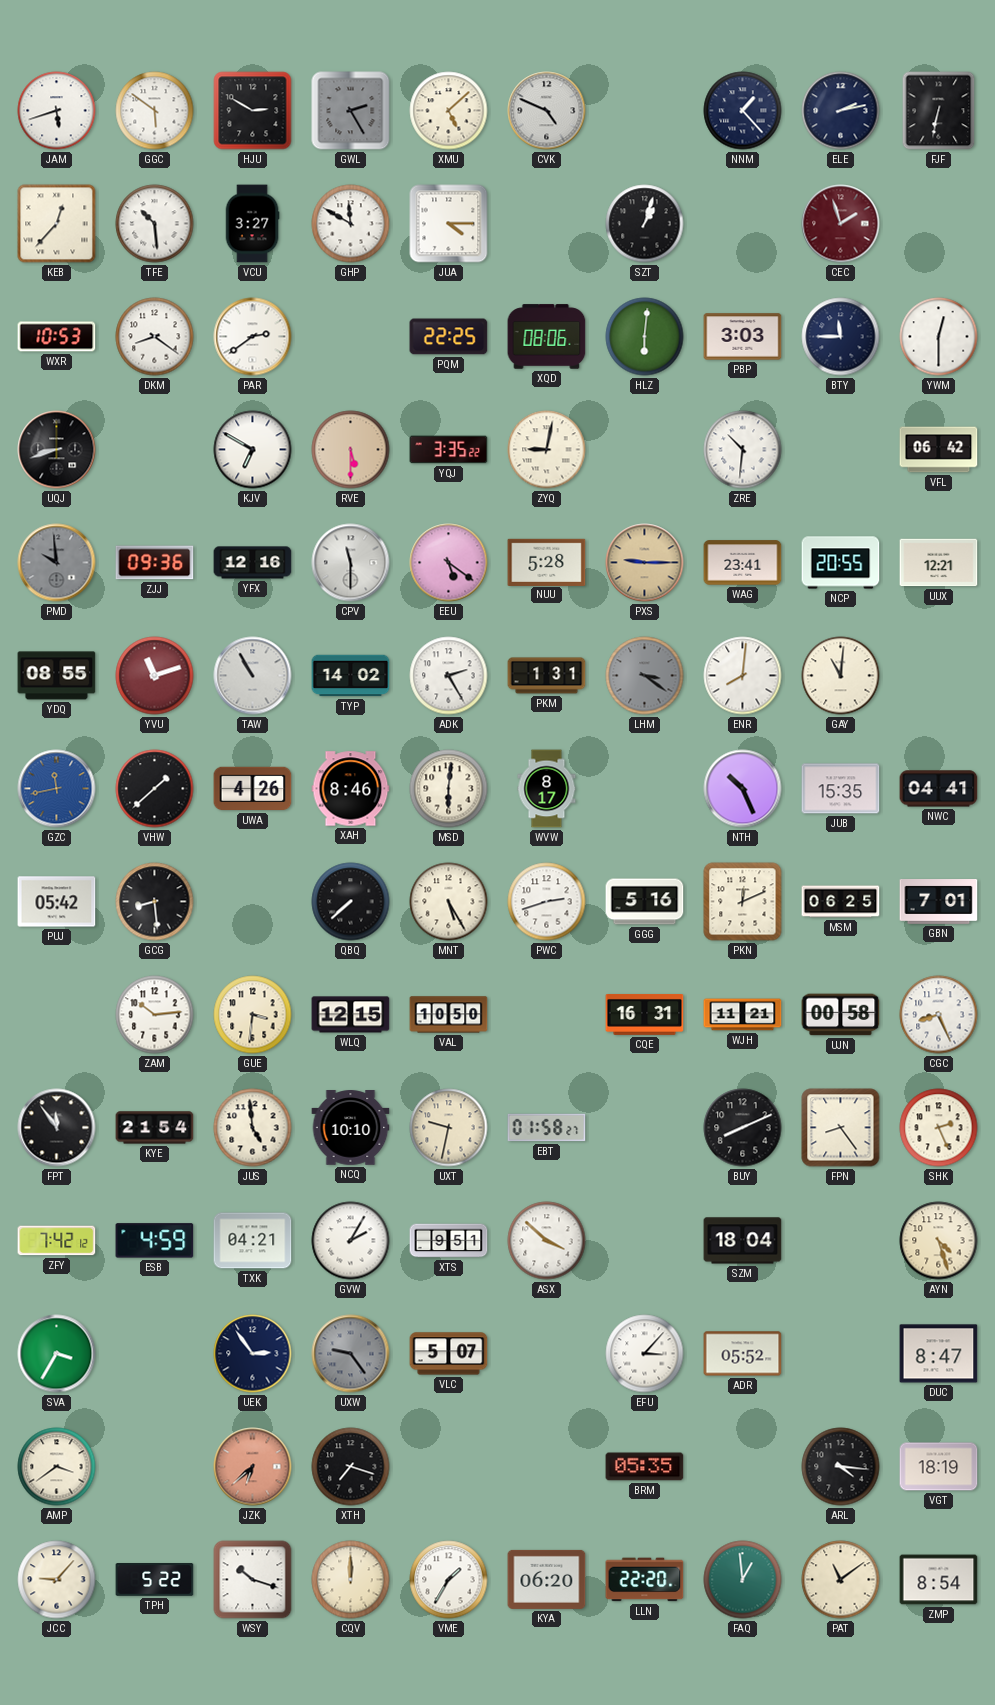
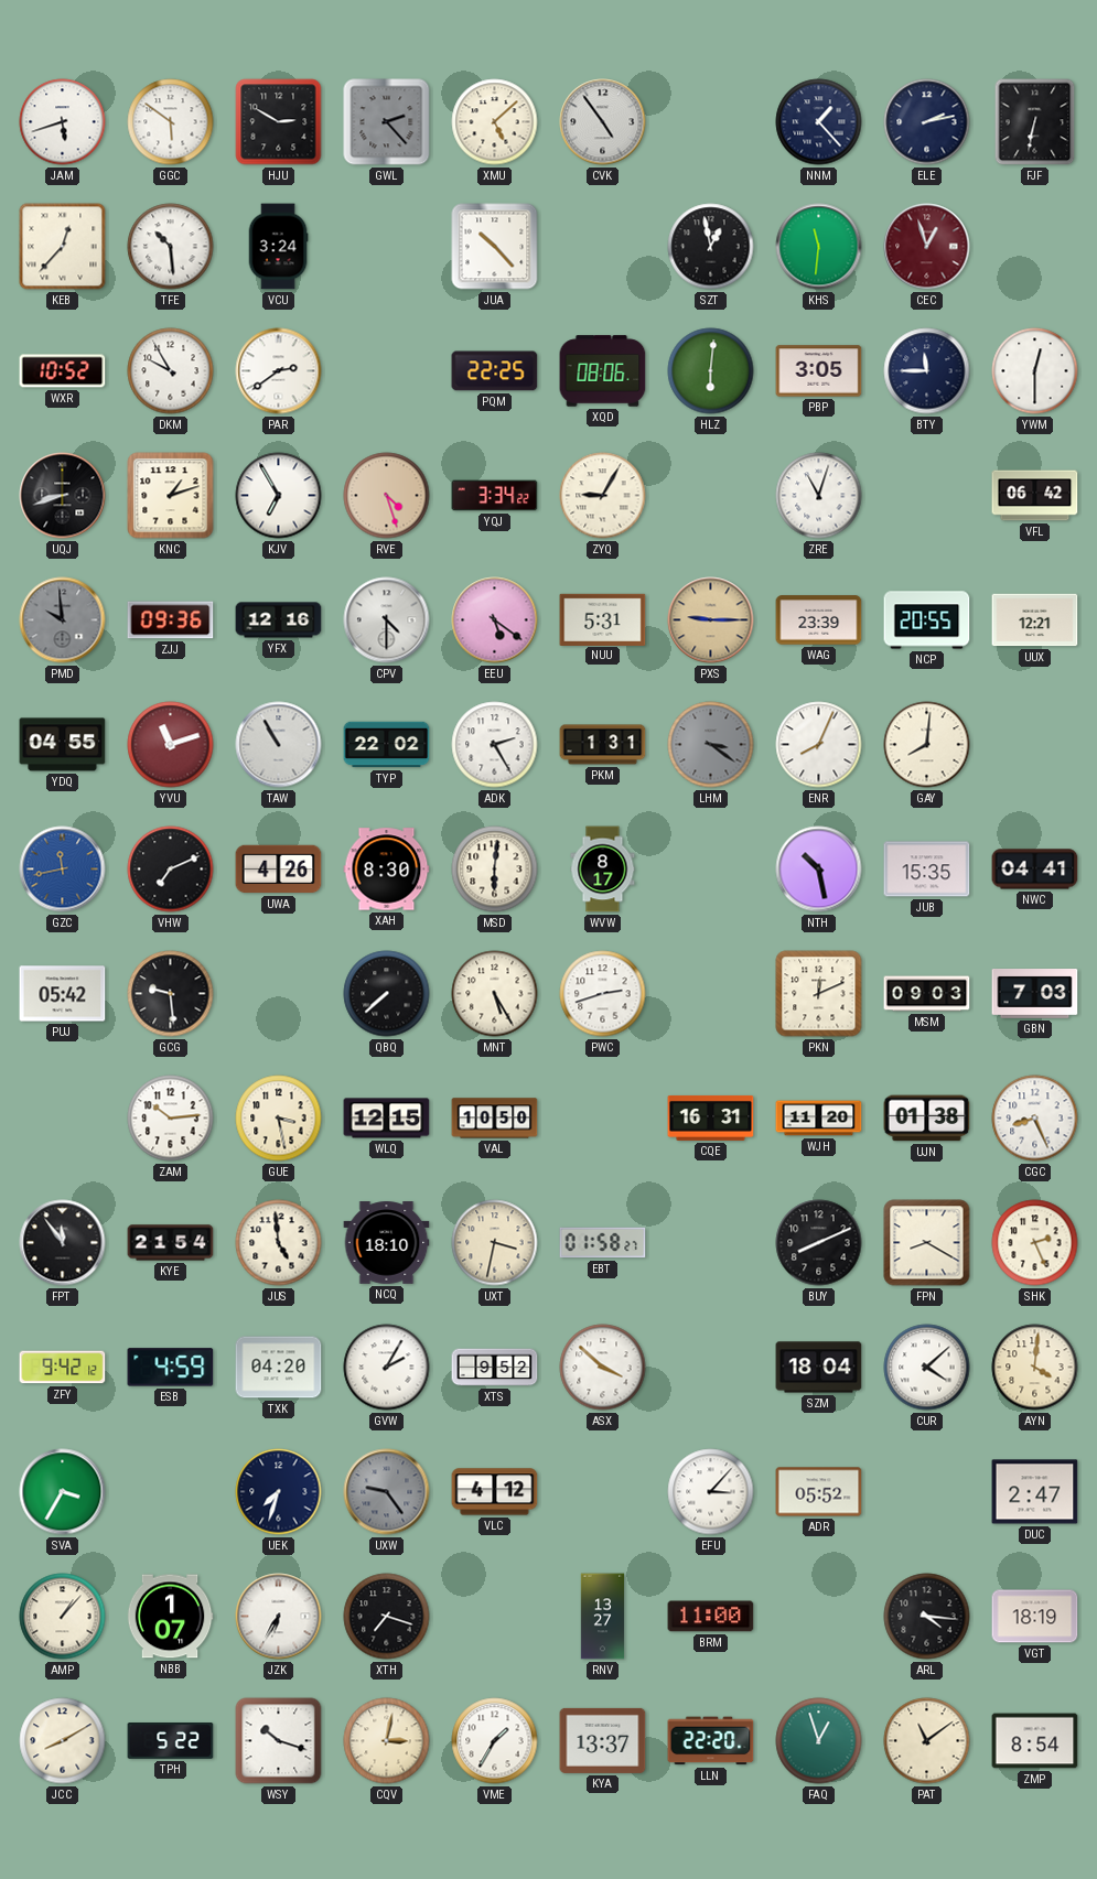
GWL: 2:25 -> 2:23
CVK: 4:49 -> 4:54
VCU: 3:27 -> 3:24
GHP: 11:50 -> none
JUA: 4:15 -> 10:23
SZT: 1:03 -> 12:58
KHS: none -> 11:31
CEC: 1:57 -> 12:57
WXR: 10:53 -> 10:52
DKM: 8:21 -> 9:55
PBP: 3:03 -> 3:05
KNC: none -> 1:12
KJV: 6:50 -> 6:55
RVE: 5:30 -> 4:27
YQJ: 3:35 -> 3:34
ZYQ: 9:02 -> 9:05
ZRE: 10:31 -> 11:03
CPV: 11:30 -> 4:30
NUU: 5:28 -> 5:31
WAG: 23:41 -> 23:39
YDQ: 08:55 -> 04:55
TYP: 14:02 -> 22:02
ENR: 8:01 -> 8:04
GAY: 11:01 -> 8:01
VHW: 1:38 -> 7:11
XAH: 8:46 -> 8:30
NTH: 10:26 -> 10:28
GCG: 8:29 -> 9:29
GGG: 5:16 -> none
MSM: 06:25 -> 09:03
GBN: 7:01 -> 7:03
GUE: 3:31 -> 3:28
WJH: 11:21 -> 11:20
UJN: 00:58 -> 01:38
NCQ: 10:10 -> 18:10
UXT: 9:32 -> 3:32
FPN: 8:24 -> 8:20
ZFY: 7:42 -> 9:42
TXK: 04:21 -> 04:20
XTS: 9:51 -> 9:52
CUR: none -> 4:08
AYN: 4:27 -> 4:01
UEK: 2:54 -> 7:33
VLC: 5:07 -> 4:12
DUC: 8:47 -> 2:47
AMP: 3:39 -> 1:07
NBB: none -> 1:07
JZK: 6:38 -> 6:35
JZK dial: salmon -> white
RNV: none -> 13:27
BRM: 05:35 -> 11:00
JCC: 9:07 -> 8:10
CQV: 12:00 -> 3:02
KYA: 06:20 -> 13:37
FAQ: 12:59 -> 12:57
